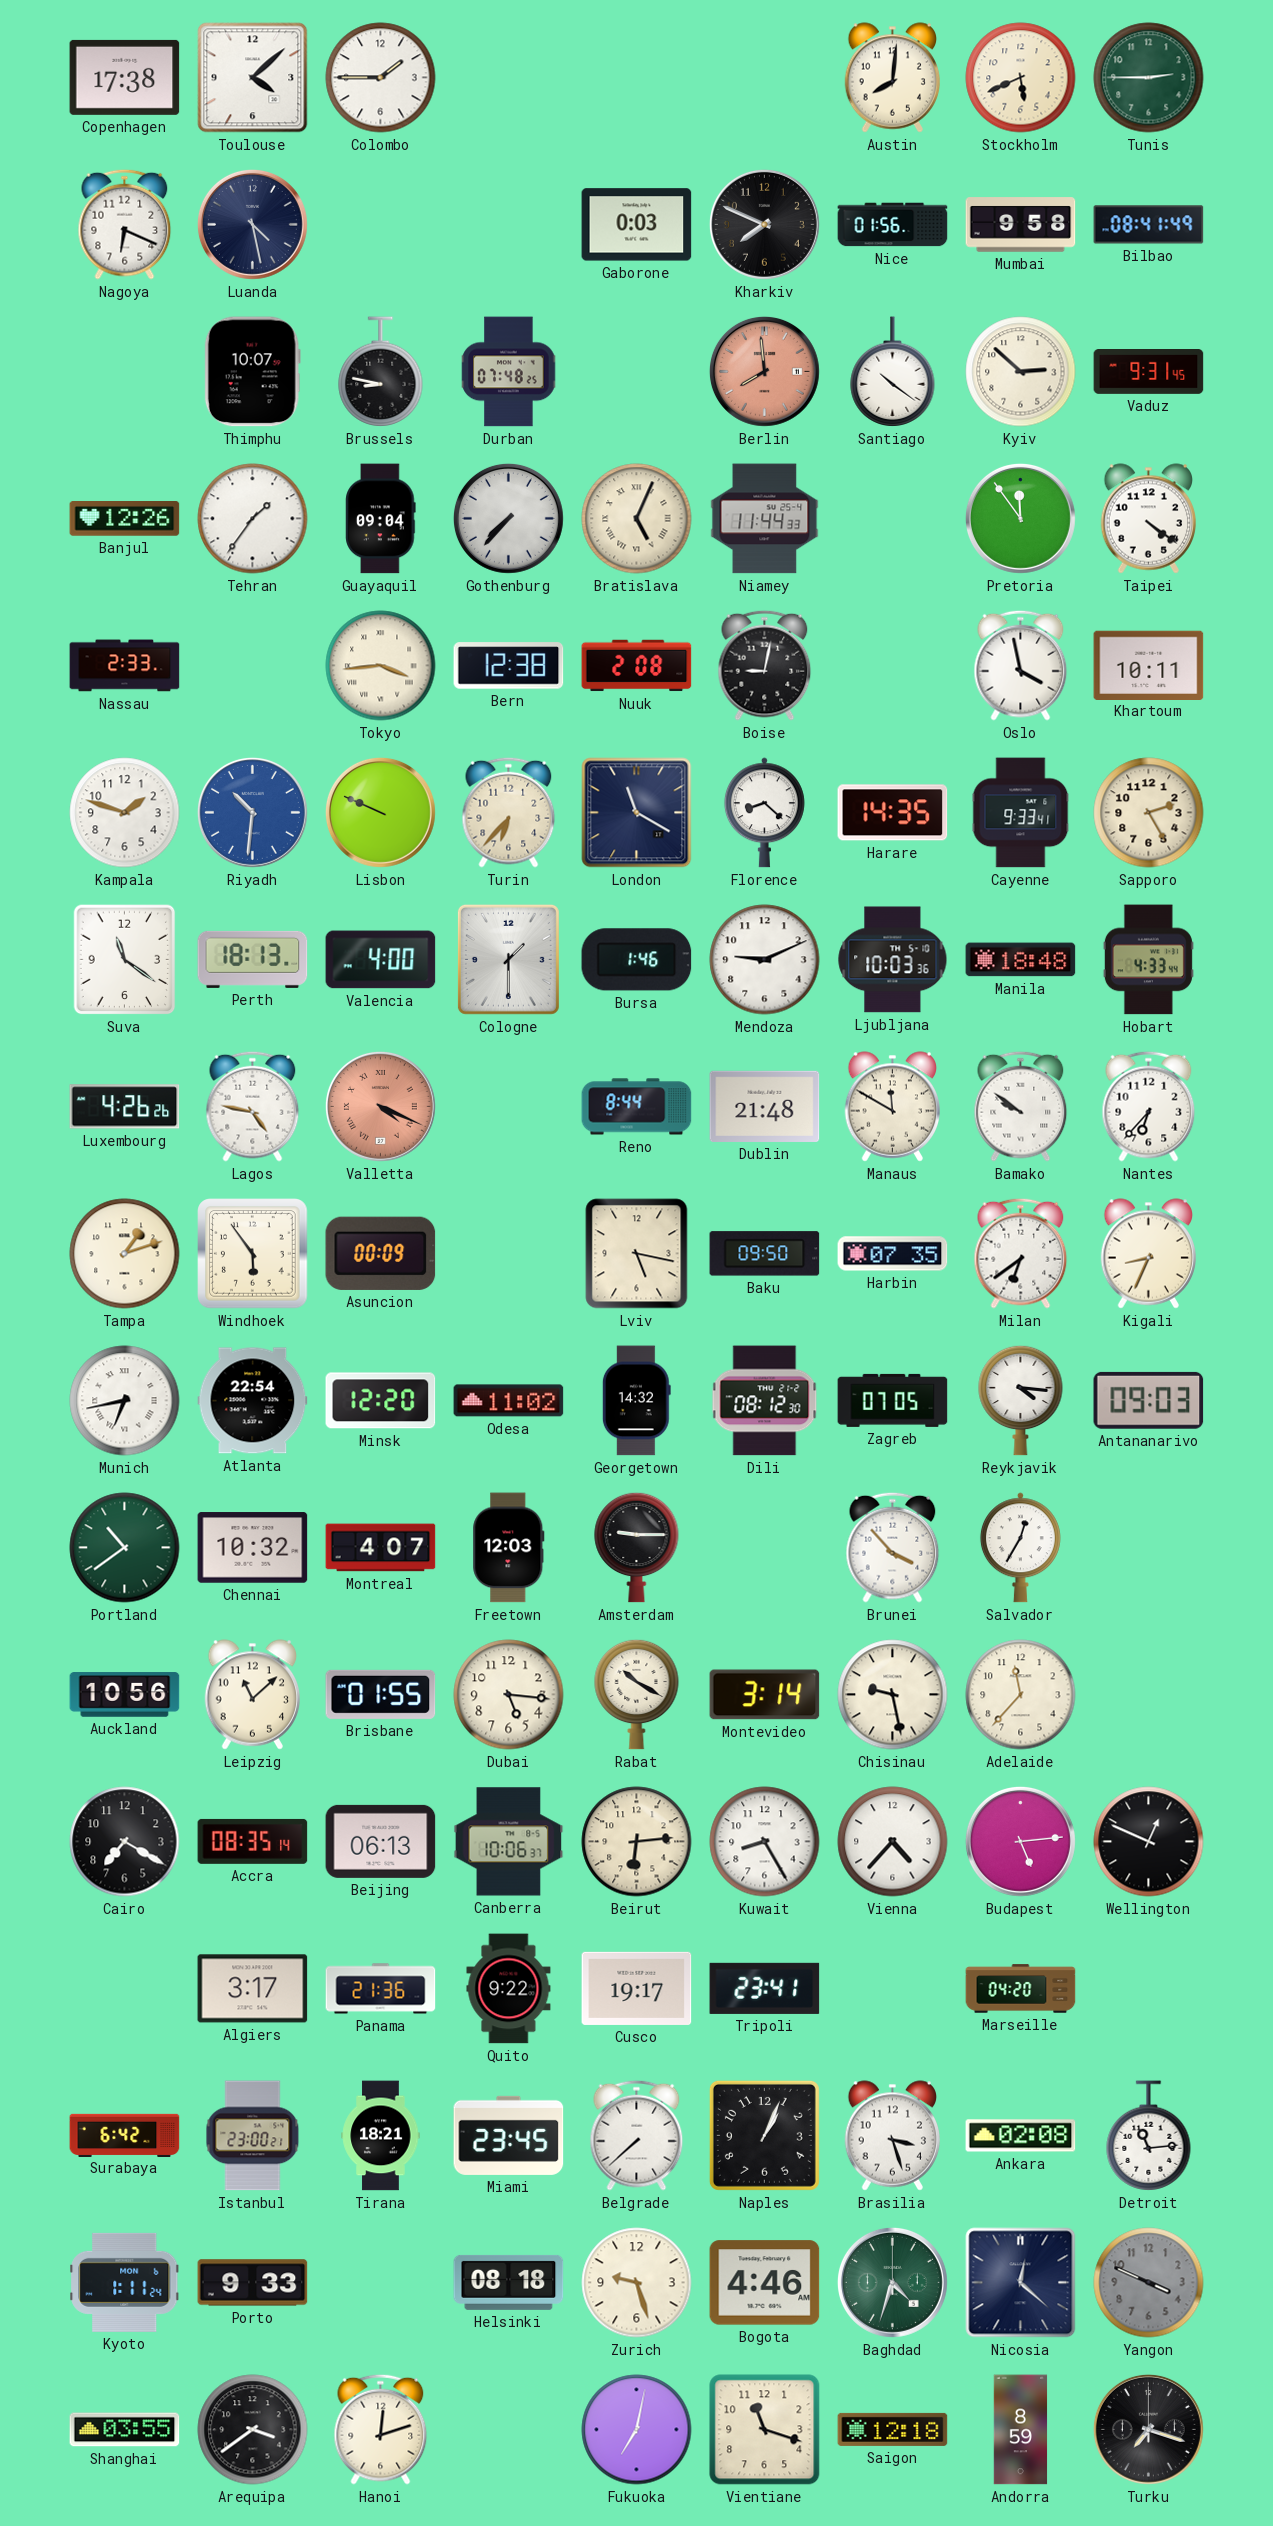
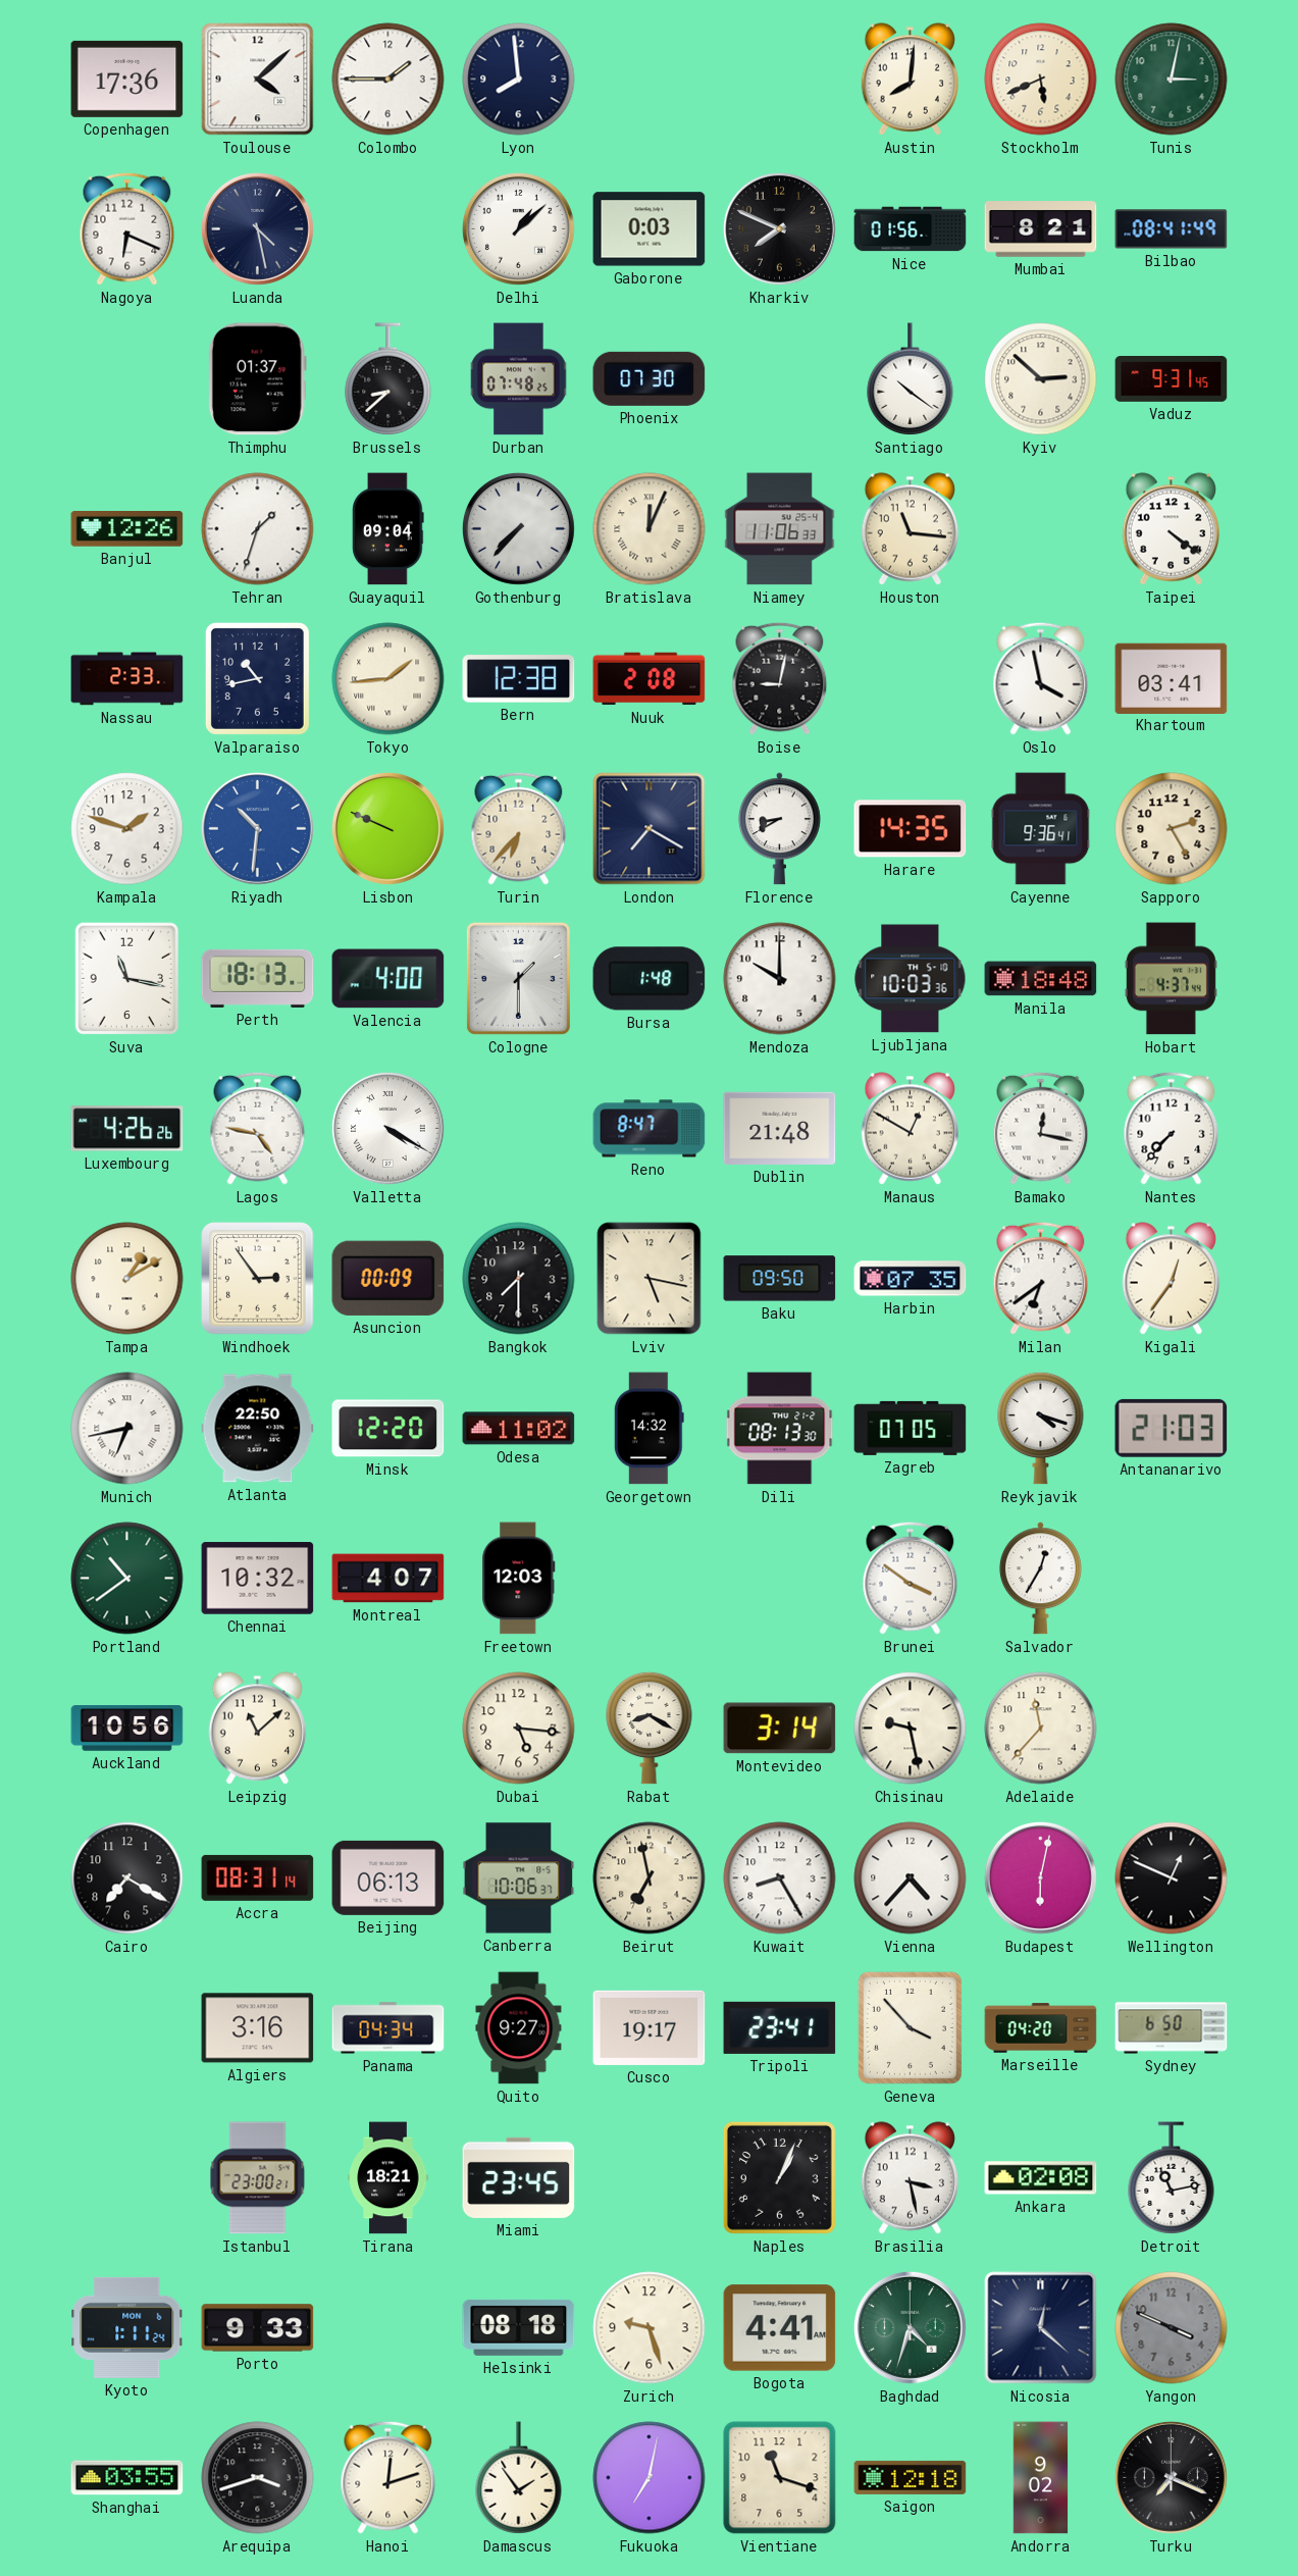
Copenhagen: 17:38 -> 17:36
Lyon: none -> 7:59
Tunis: 2:45 -> 3:02
Delhi: none -> 1:08
Mumbai: 9:58 -> 8:21
Thimphu: 10:07 -> 01:37
Brussels: 8:47 -> 8:38
Phoenix: none -> 07:30
Berlin: 7:59 -> none
Tehran: 1:36 -> 1:33
Bratislava: 5:04 -> 12:04
Niamey: 11:44 -> 11:06
Houston: none -> 11:16
Pretoria: 11:54 -> none
Valparaiso: none -> 10:43
Tokyo: 3:44 -> 1:44
Khartoum: 10:11 -> 03:41
London: 11:20 -> 7:20
Florence: 8:22 -> 8:40
Cayenne: 9:33 -> 9:36
Suva: 11:21 -> 11:17
Bursa: 1:46 -> 1:48
Mendoza: 9:11 -> 10:00
Hobart: 4:33 -> 4:37
Valletta: 4:19 -> 4:20
Valletta dial: salmon -> white
Reno: 8:44 -> 8:47
Manaus: 11:50 -> 12:50
Bamako: 9:51 -> 12:17
Nantes: 6:37 -> 7:37
Tampa: 1:12 -> 1:10
Windhoek: 5:54 -> 2:54
Bangkok: none -> 7:30
Kigali: 8:34 -> 12:36
Atlanta: 22:54 -> 22:50
Dili: 08:12 -> 08:13
Reykjavik: 4:16 -> 4:18
Antananarivo: 09:03 -> 21:03
Amsterdam: 9:15 -> none
Brunei: 3:53 -> 3:51
Brisbane: 01:55 -> none
Rabat: 10:20 -> 8:20
Accra: 08:35 -> 08:31
Beirut: 6:14 -> 6:58
Budapest: 5:14 -> 6:02
Algiers: 3:17 -> 3:16
Panama: 21:36 -> 04:34
Quito: 9:22 -> 9:27
Geneva: none -> 3:53
Sydney: none -> 6:50
Surabaya: 6:42 -> none
Belgrade: 7:38 -> none
Brasilia: 3:27 -> 3:28
Detroit: 11:14 -> 11:13
Bogota: 4:46 -> 4:41
Arequipa: 3:39 -> 3:42
Damascus: none -> 1:54
Andorra: 8:59 -> 9:02
Turku: 7:18 -> 7:19
